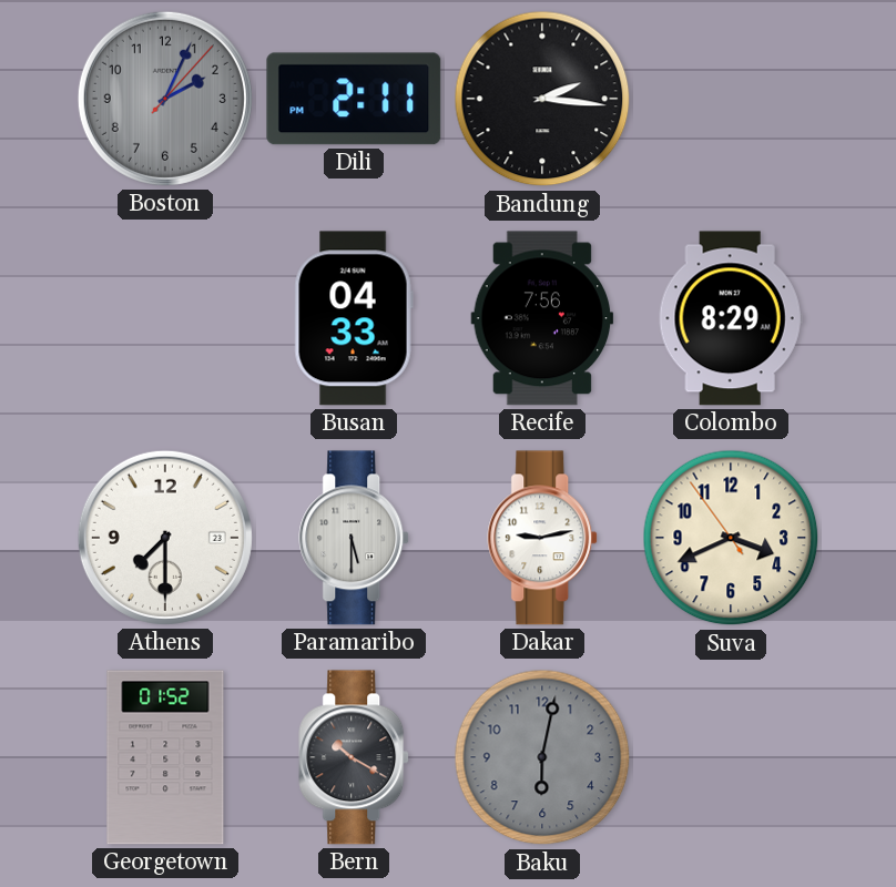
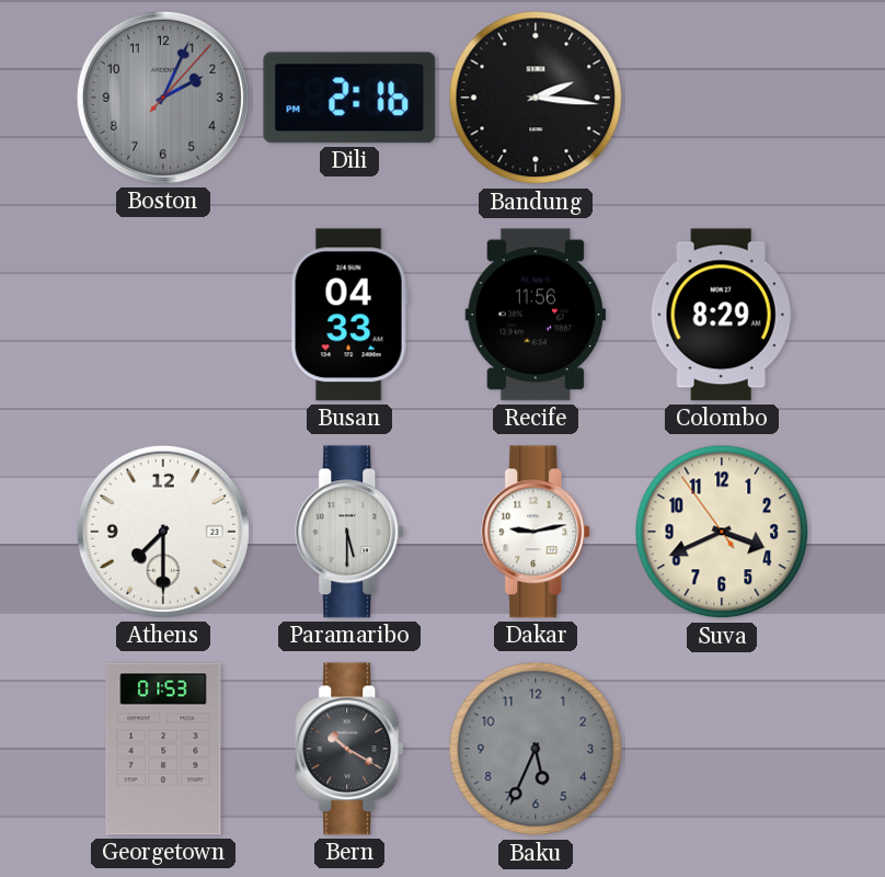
Dili: 2:11 -> 2:16
Recife: 7:56 -> 11:56
Georgetown: 01:52 -> 01:53
Baku: 6:02 -> 5:34
